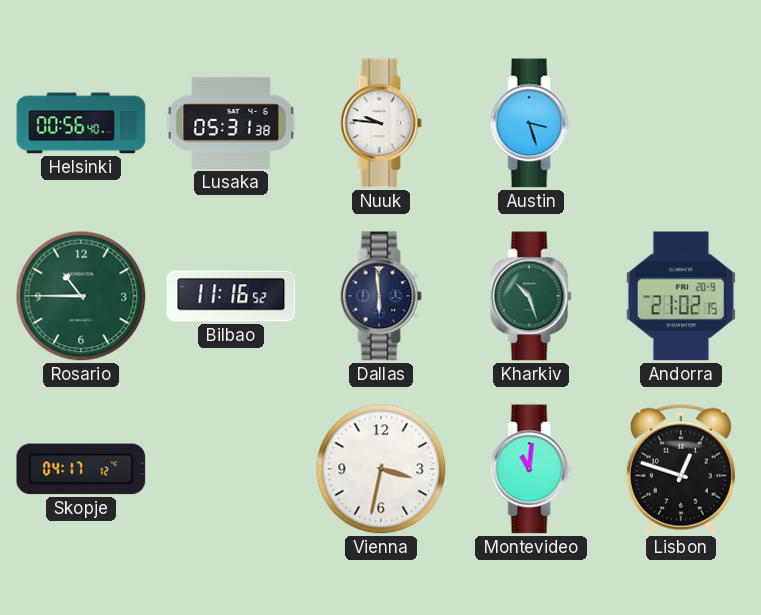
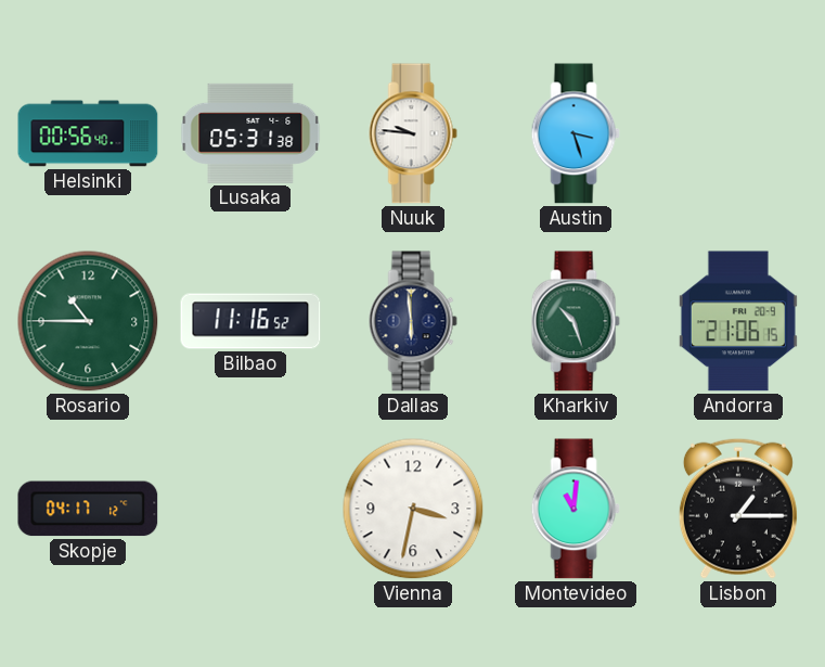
Andorra: 21:02 -> 21:06
Lisbon: 12:48 -> 1:15
